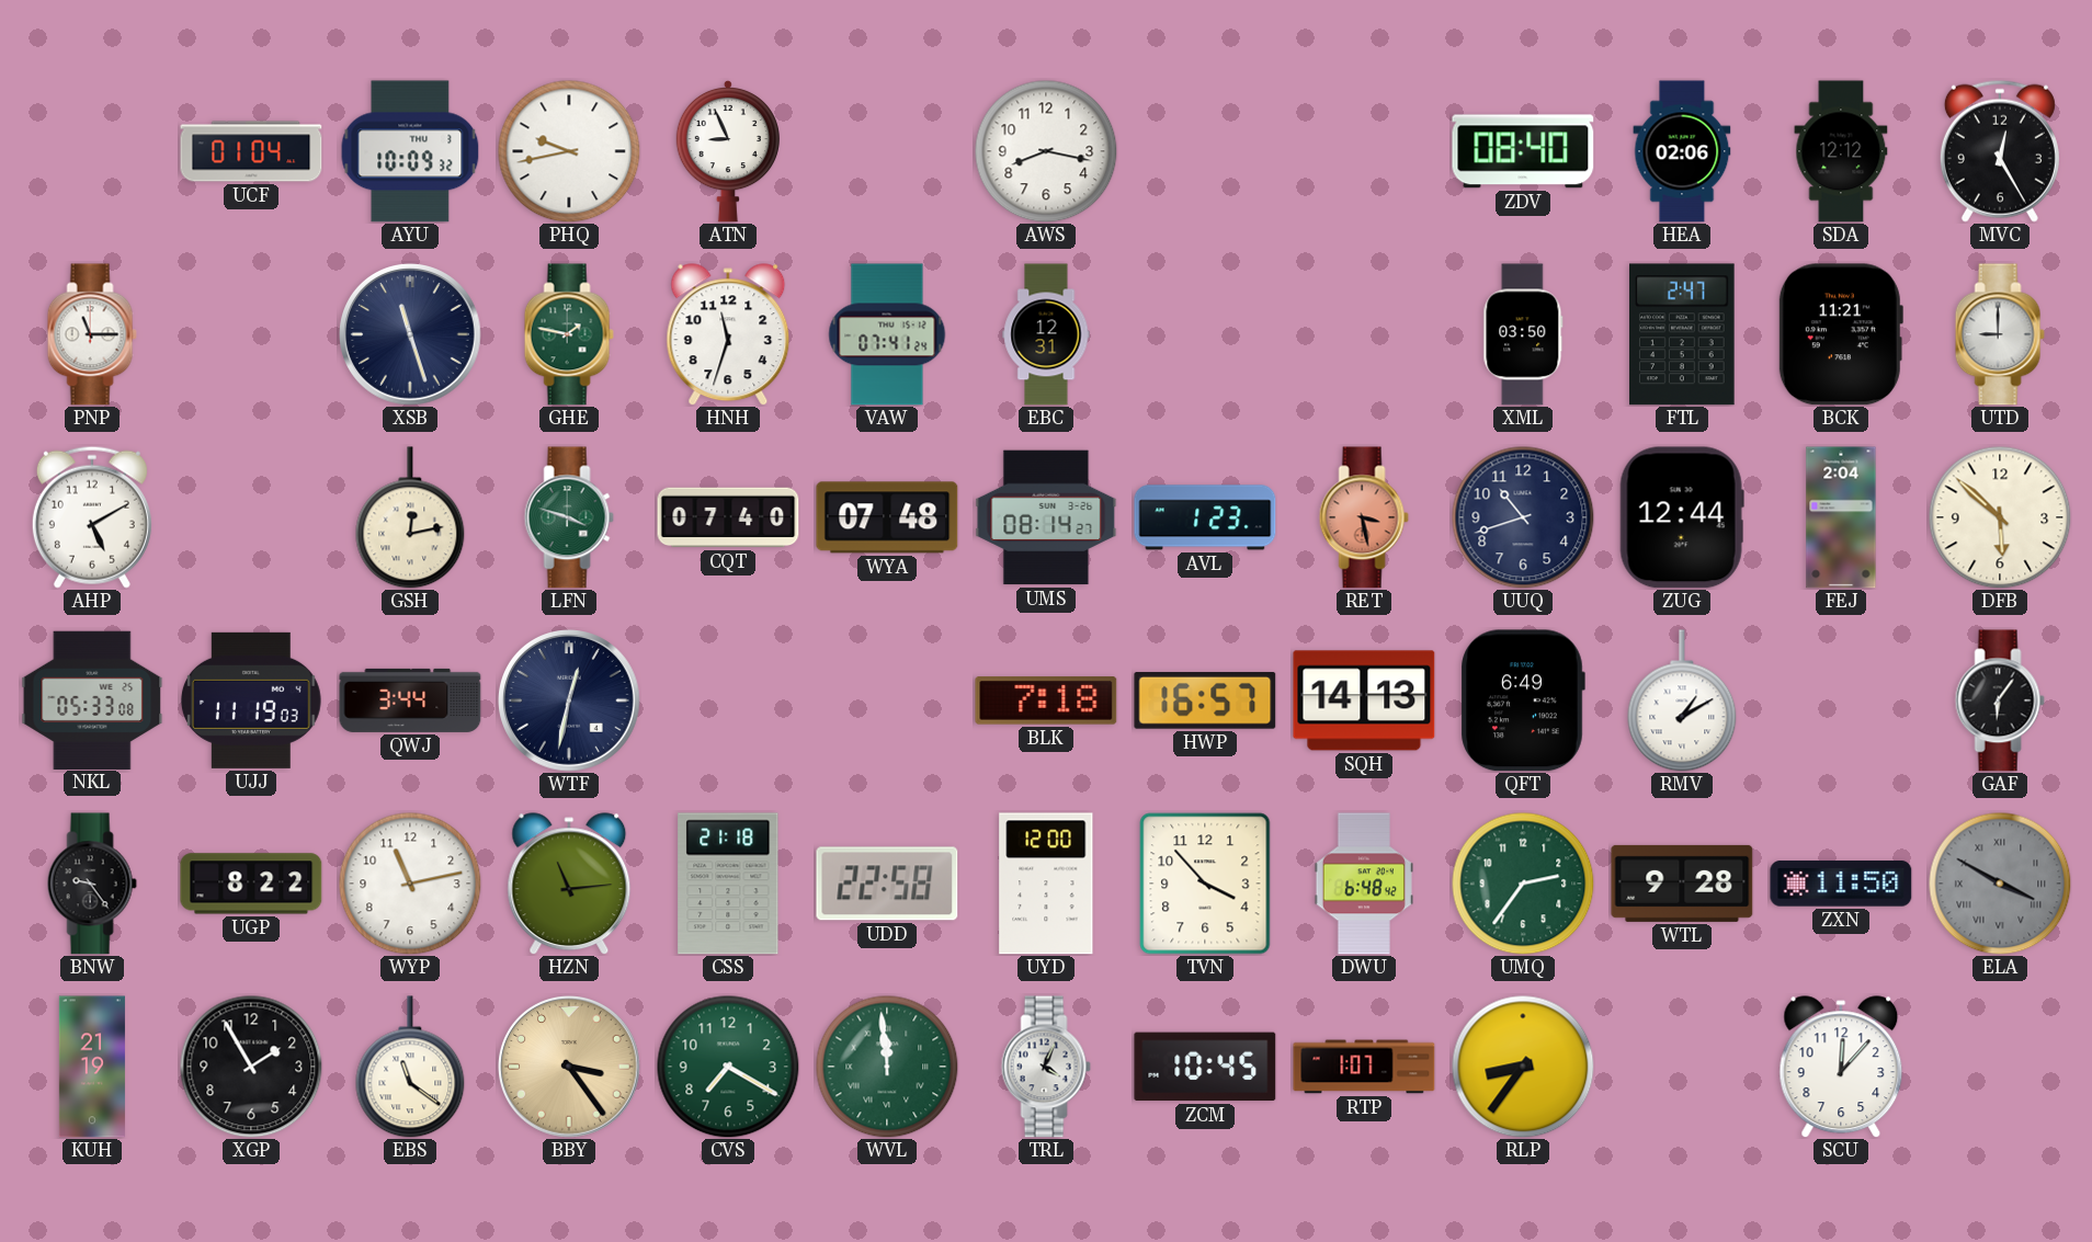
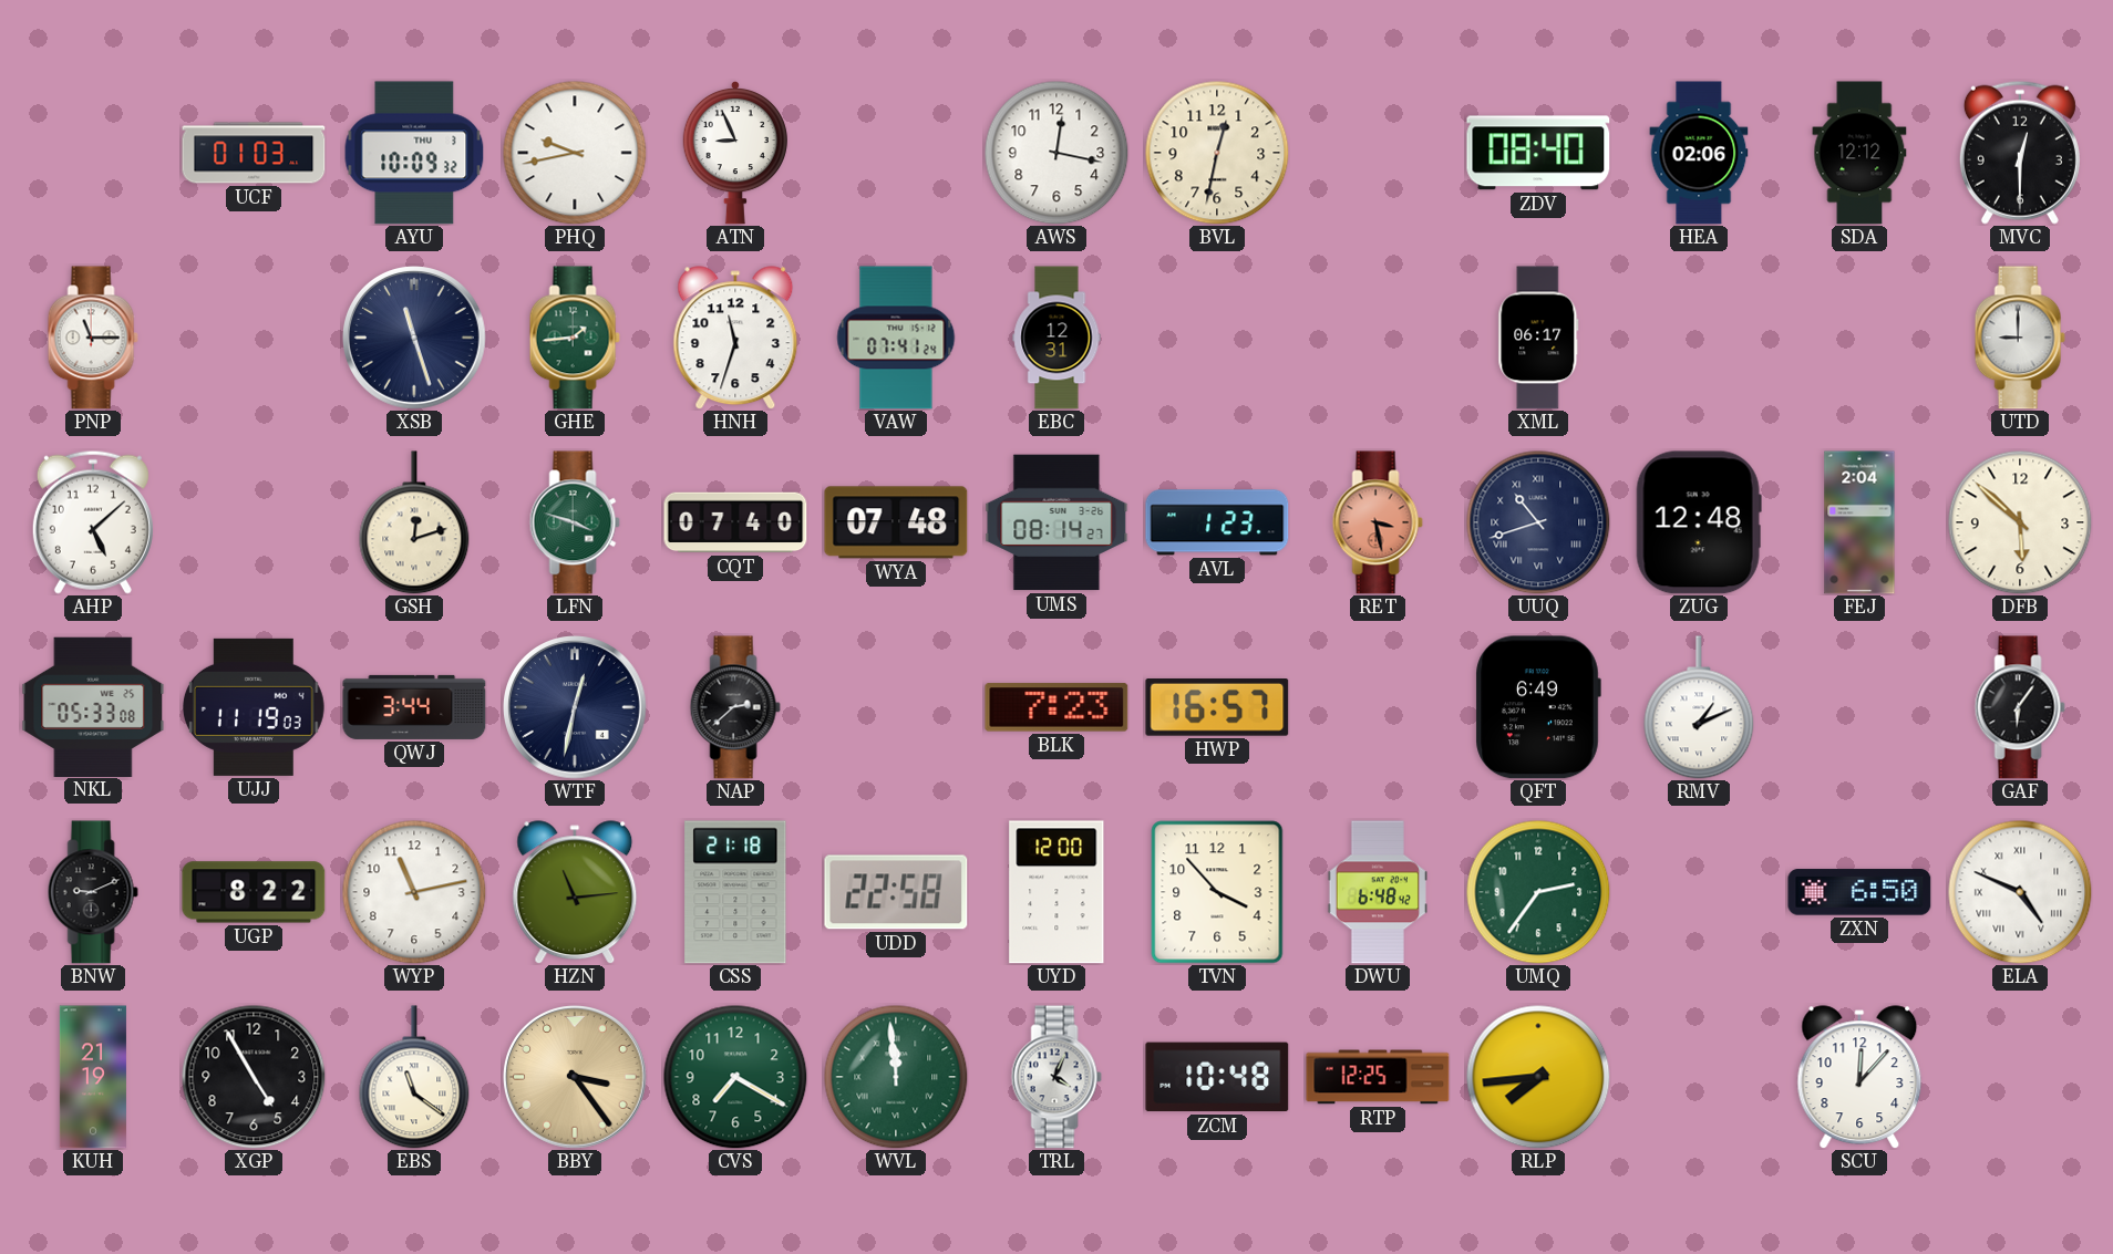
UCF: 01:04 -> 01:03
AWS: 8:17 -> 12:17
BVL: none -> 12:32
MVC: 12:25 -> 12:30
GHE: 1:47 -> 1:44
XML: 03:50 -> 06:17
FTL: 2:47 -> none
BCK: 11:21 -> none
AHP: 5:10 -> 5:08
GSH: 12:13 -> 12:12
UUQ numerals: Arabic -> Roman
ZUG: 12:44 -> 12:48
NAP: none -> 2:38
BLK: 7:18 -> 7:23
SQH: 14:13 -> none
RMV: 1:10 -> 1:11
BNW: 9:24 -> 9:11
WTL: 9:28 -> none
ZXN: 11:50 -> 6:50
ELA: 3:50 -> 4:49
ELA dial: grey -> white
XGP: 1:55 -> 4:55
ZCM: 10:45 -> 10:48
RTP: 1:07 -> 12:25
RLP: 8:36 -> 7:44
